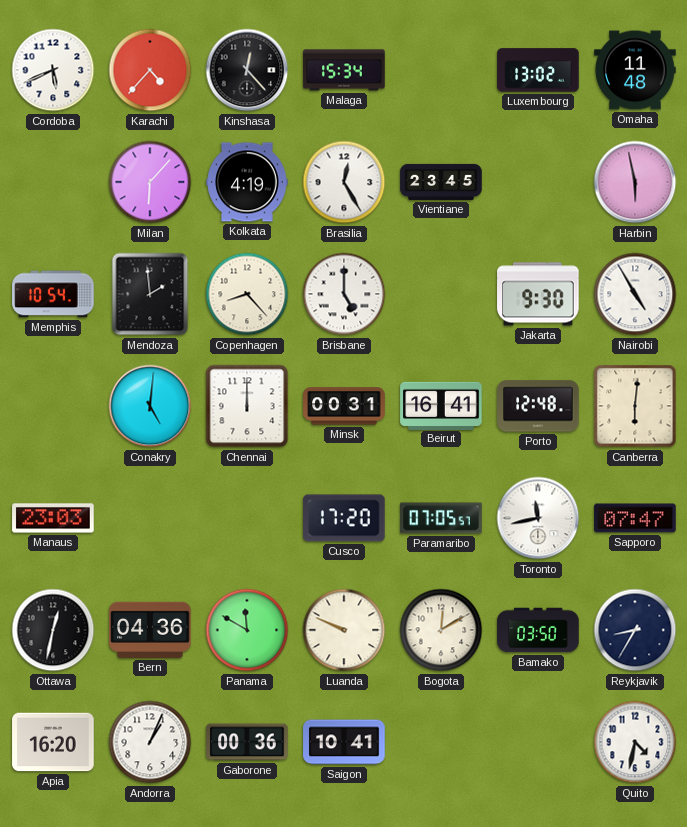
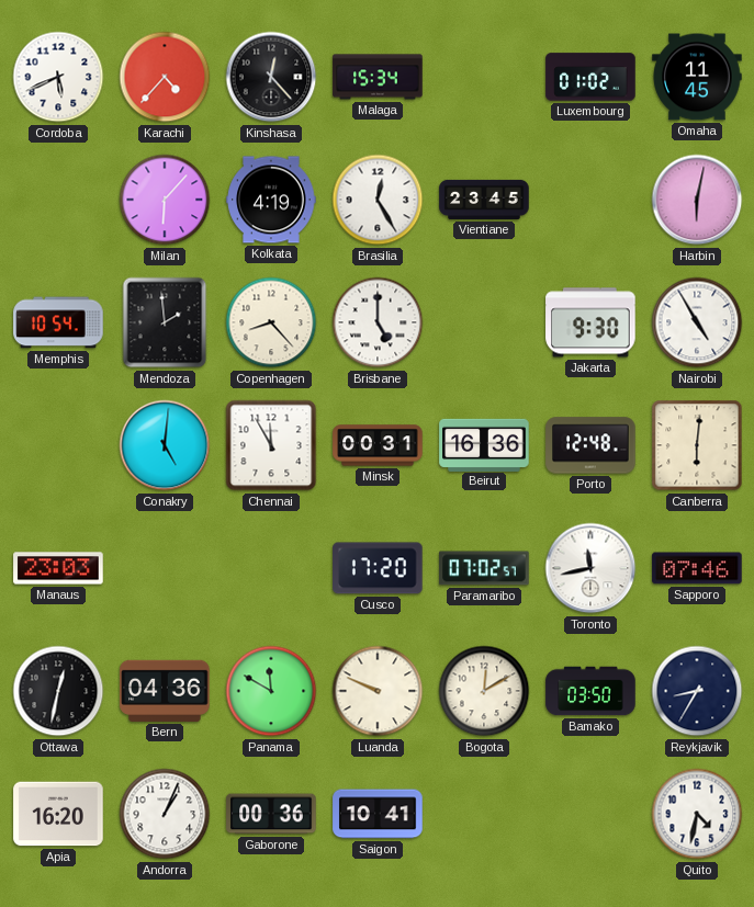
Luxembourg: 13:02 -> 01:02
Omaha: 11:48 -> 11:45
Harbin: 5:58 -> 6:02
Chennai: 12:00 -> 11:55
Beirut: 16:41 -> 16:36
Paramaribo: 07:05 -> 07:02
Sapporo: 07:47 -> 07:46
